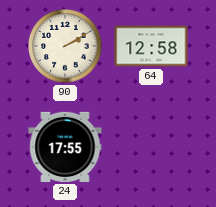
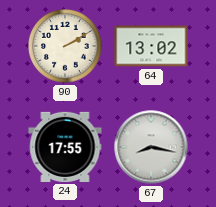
64: 12:58 -> 13:02
67: none -> 8:17
